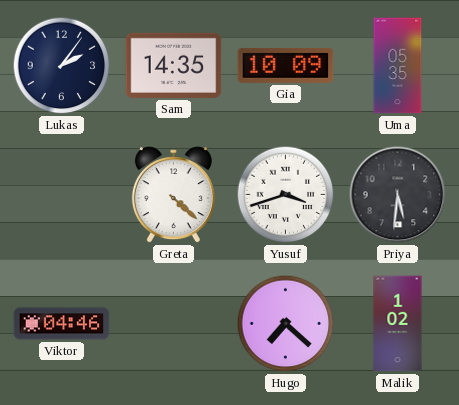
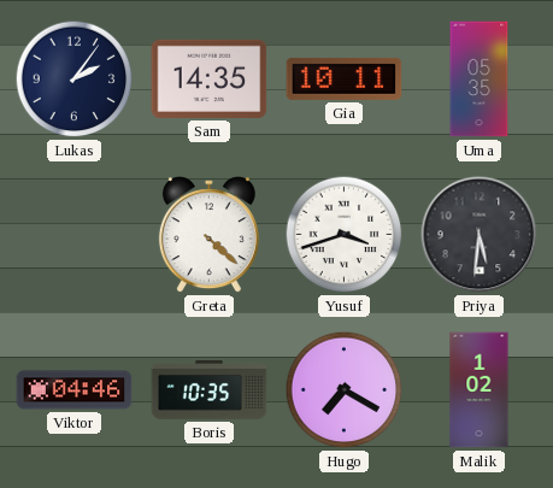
Gia: 10:09 -> 10:11
Boris: none -> 10:35
Hugo: 7:22 -> 7:20
